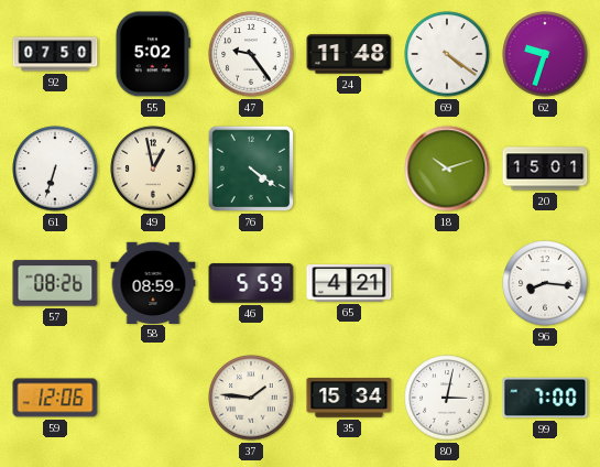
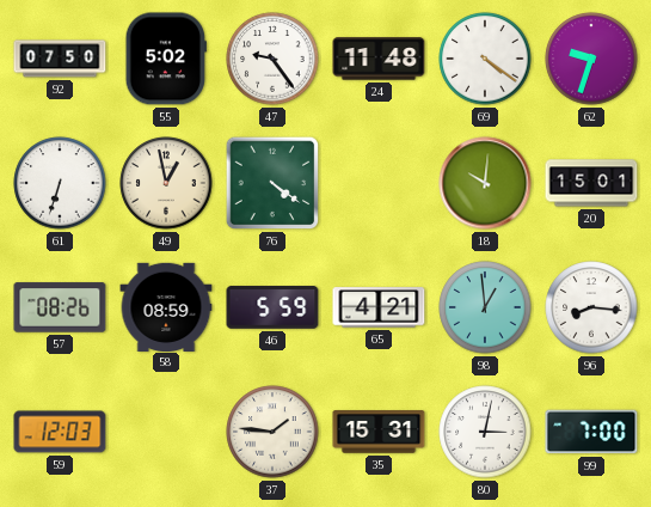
18: 10:12 -> 10:01
98: none -> 12:59
59: 12:06 -> 12:03
35: 15:34 -> 15:31
